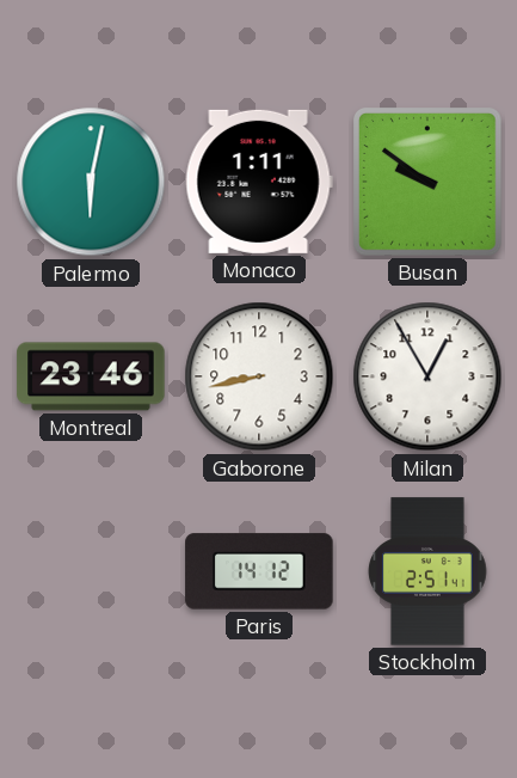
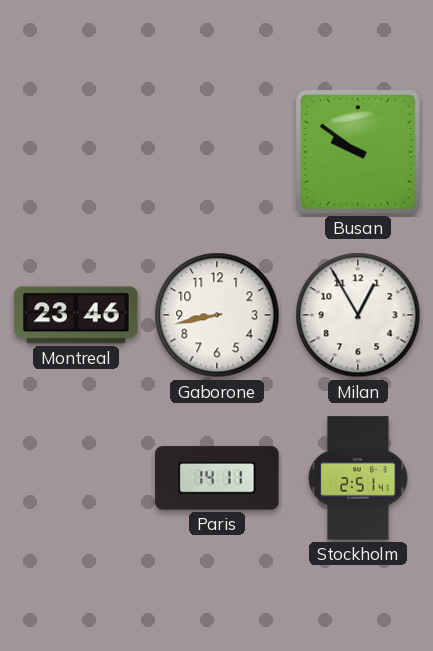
Palermo: 6:02 -> none
Monaco: 1:11 -> none
Paris: 14:12 -> 14:11
